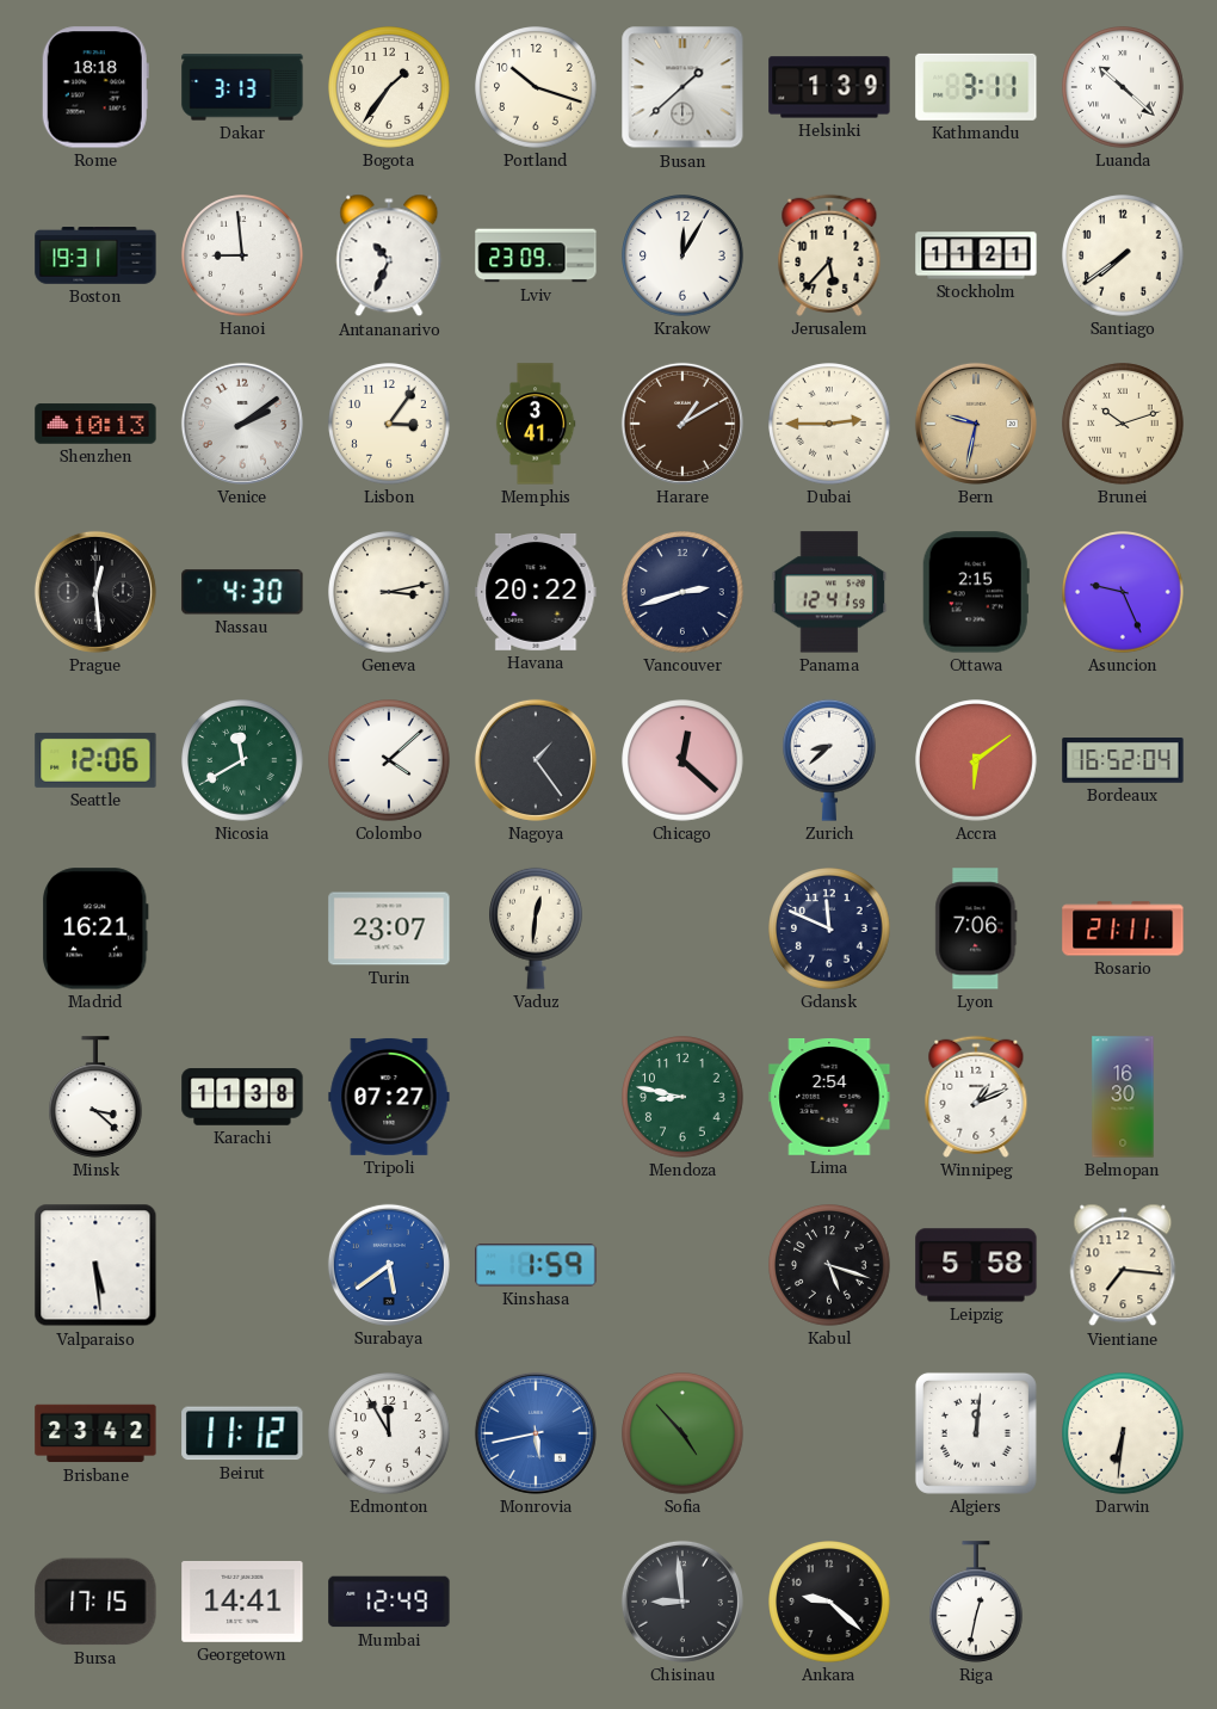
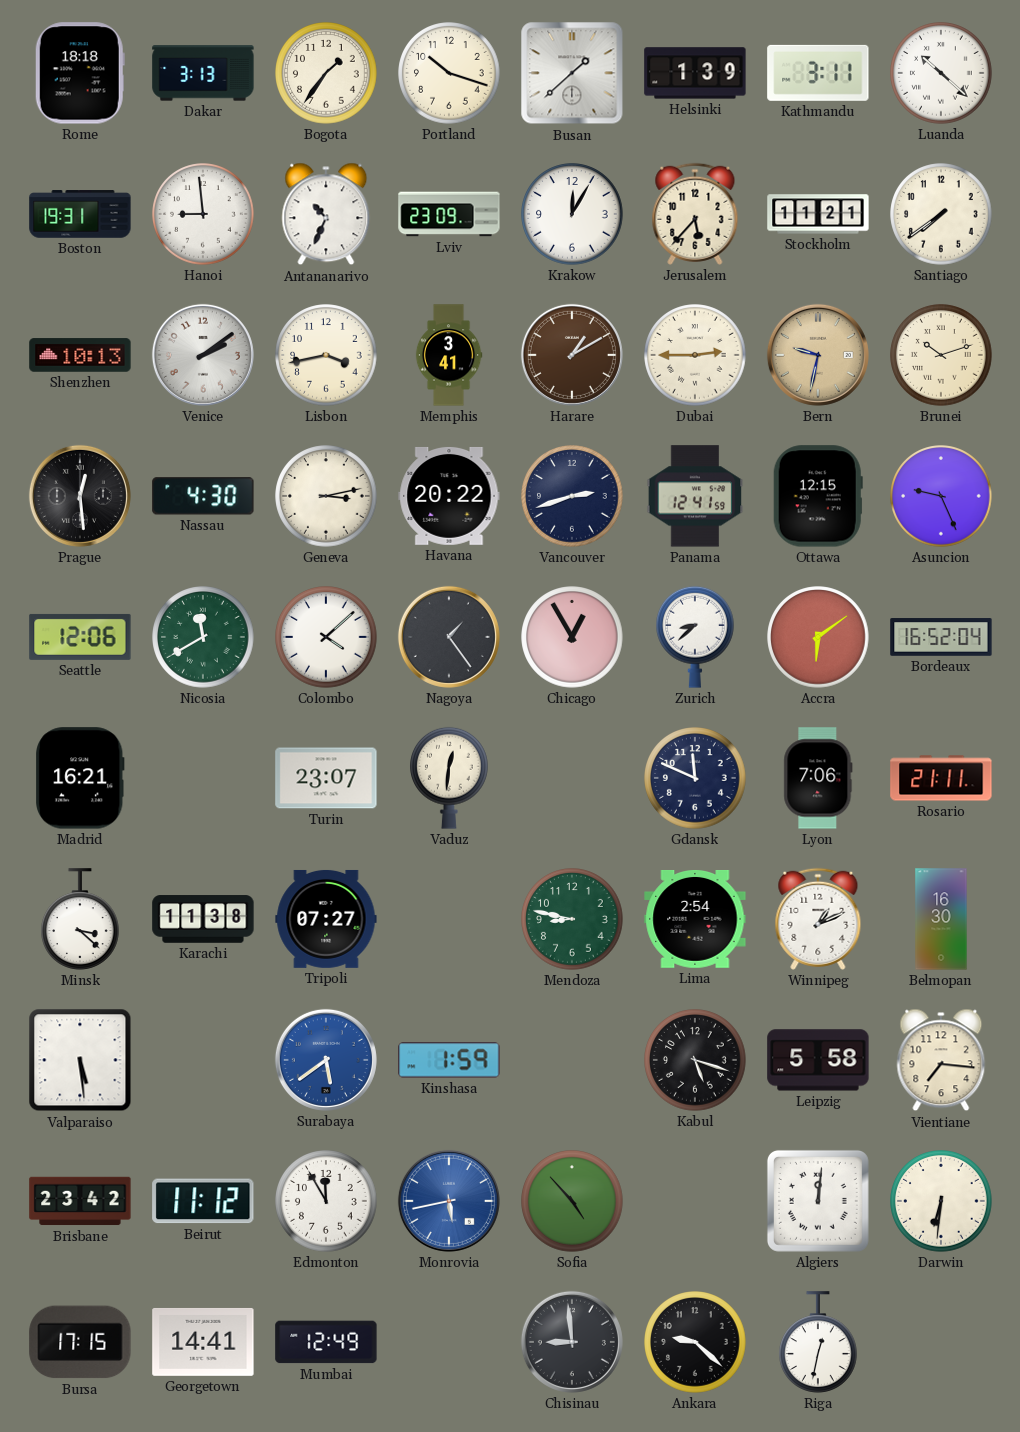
Lisbon: 3:06 -> 3:43
Ottawa: 2:15 -> 12:15
Chicago: 12:22 -> 12:55
